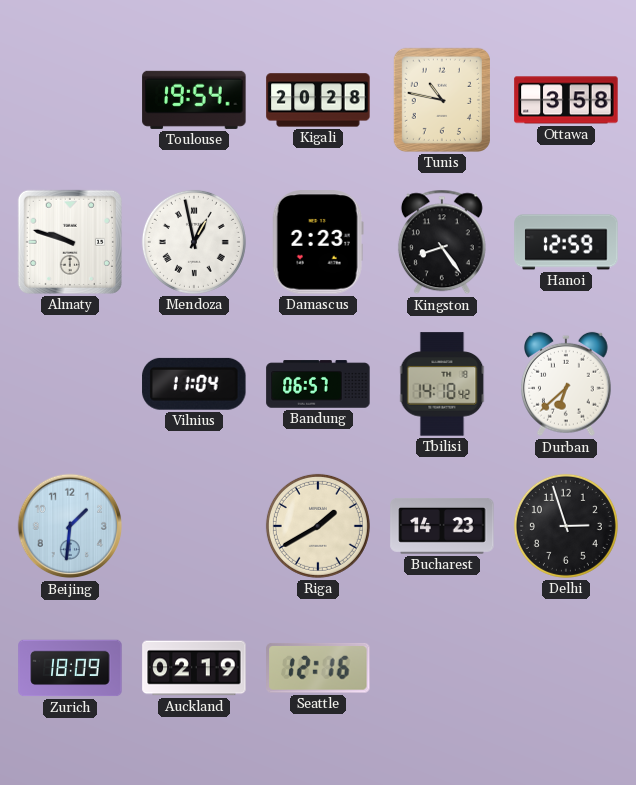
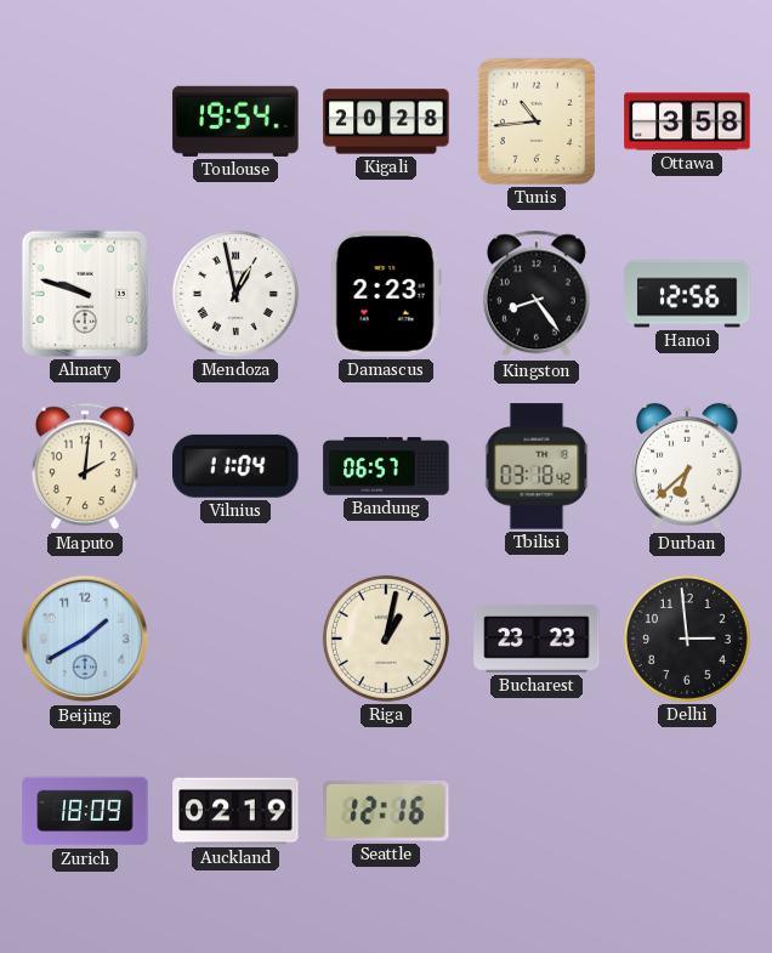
Tunis: 10:47 -> 10:44
Hanoi: 12:59 -> 12:56
Maputo: none -> 2:01
Tbilisi: 14:18 -> 03:18
Beijing: 1:31 -> 1:40
Riga: 1:40 -> 1:02
Bucharest: 14:23 -> 23:23
Delhi: 2:57 -> 2:59
